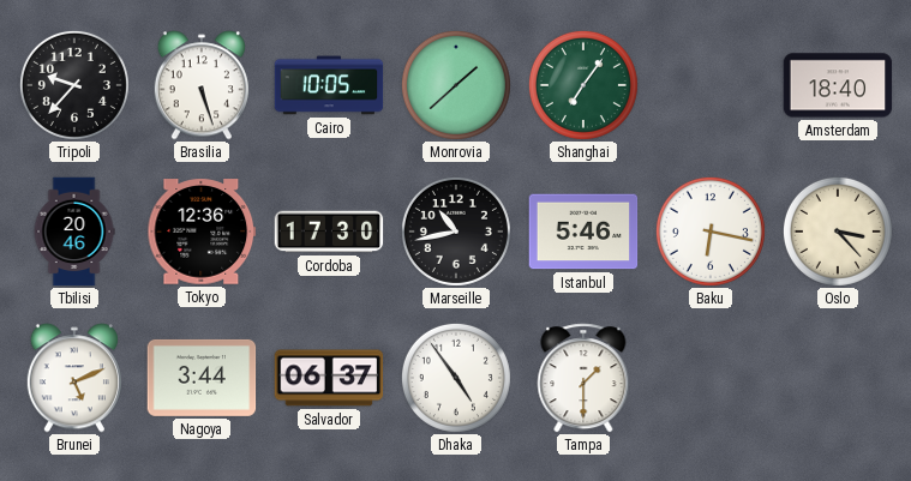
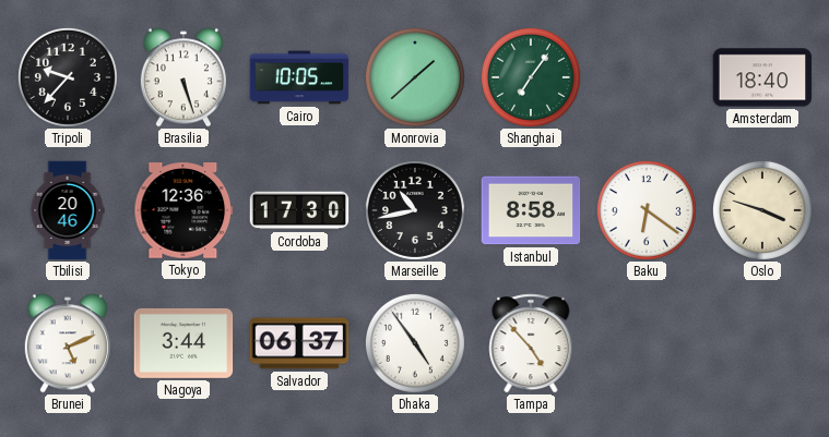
Istanbul: 5:46 -> 8:58
Baku: 6:17 -> 6:21
Oslo: 3:23 -> 3:48
Tampa: 1:30 -> 4:53
